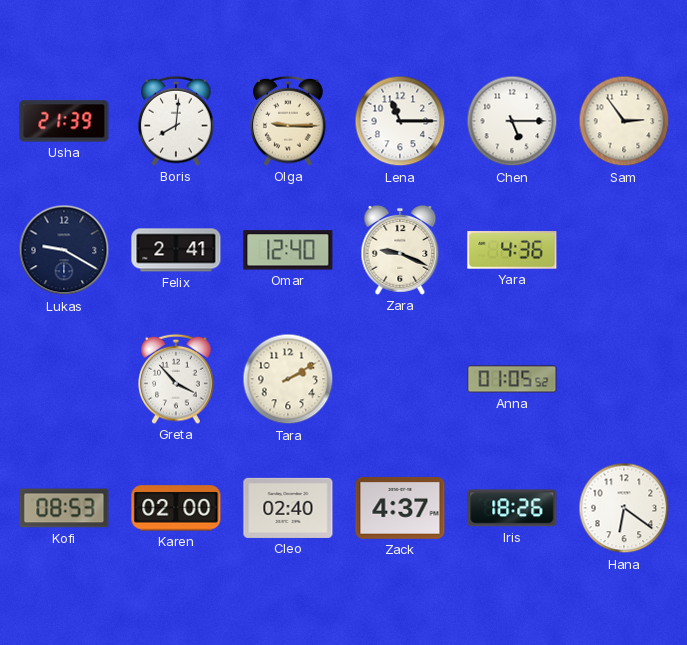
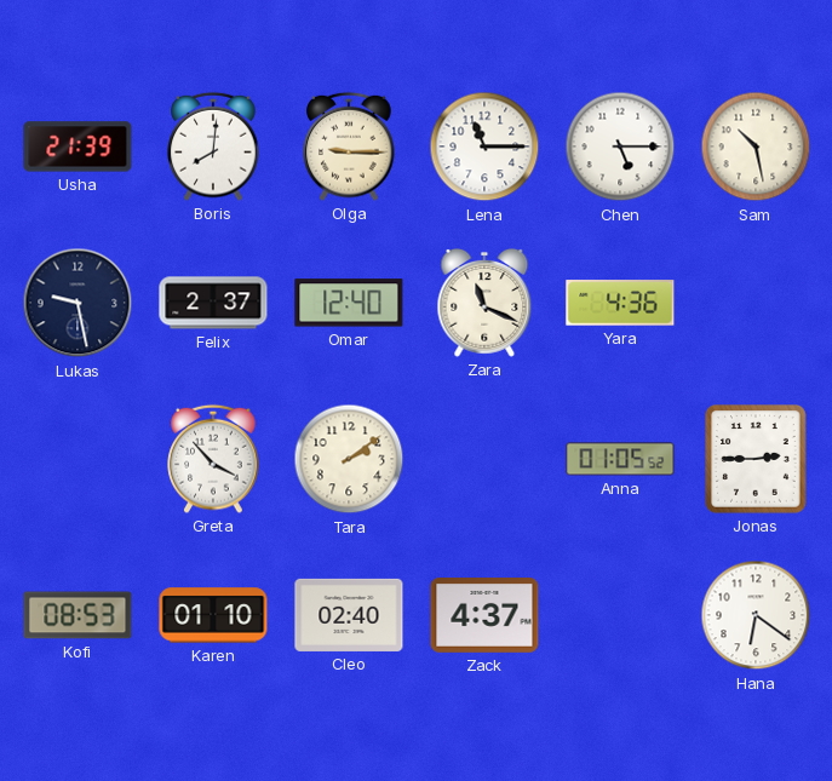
Sam: 2:54 -> 10:28
Lukas: 9:20 -> 9:28
Felix: 2:41 -> 2:37
Zara: 9:19 -> 11:19
Tara: 2:10 -> 2:09
Jonas: none -> 2:45
Karen: 02:00 -> 01:10
Iris: 18:26 -> none
